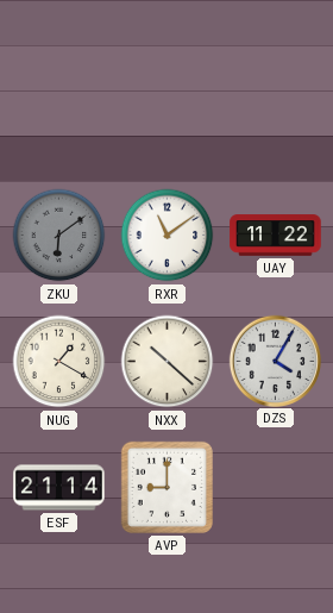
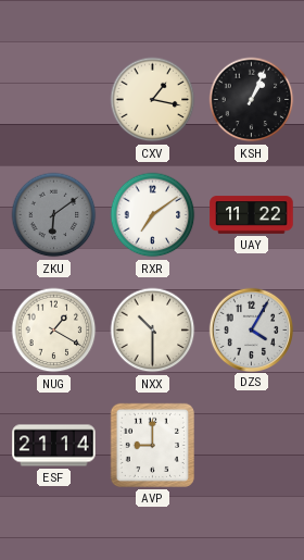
CXV: none -> 1:17
KSH: none -> 1:04
RXR: 11:09 -> 7:09
NXX: 10:22 -> 10:30
